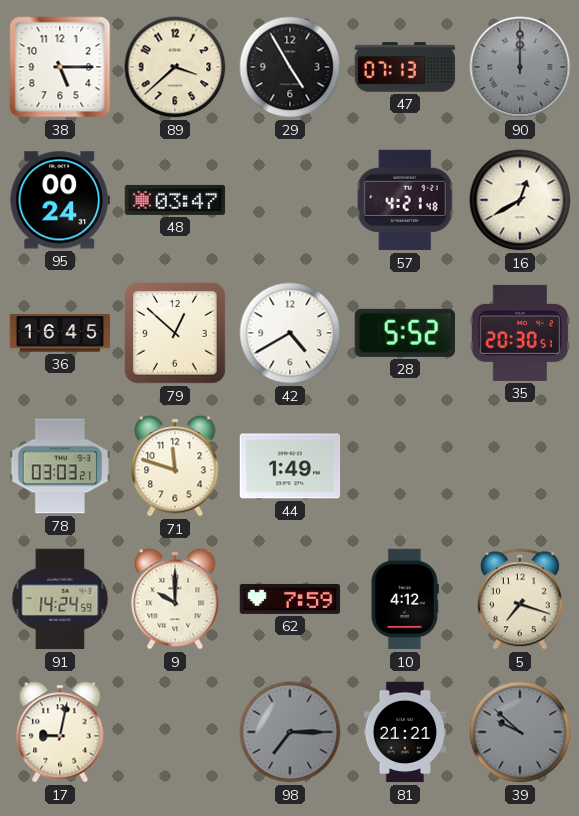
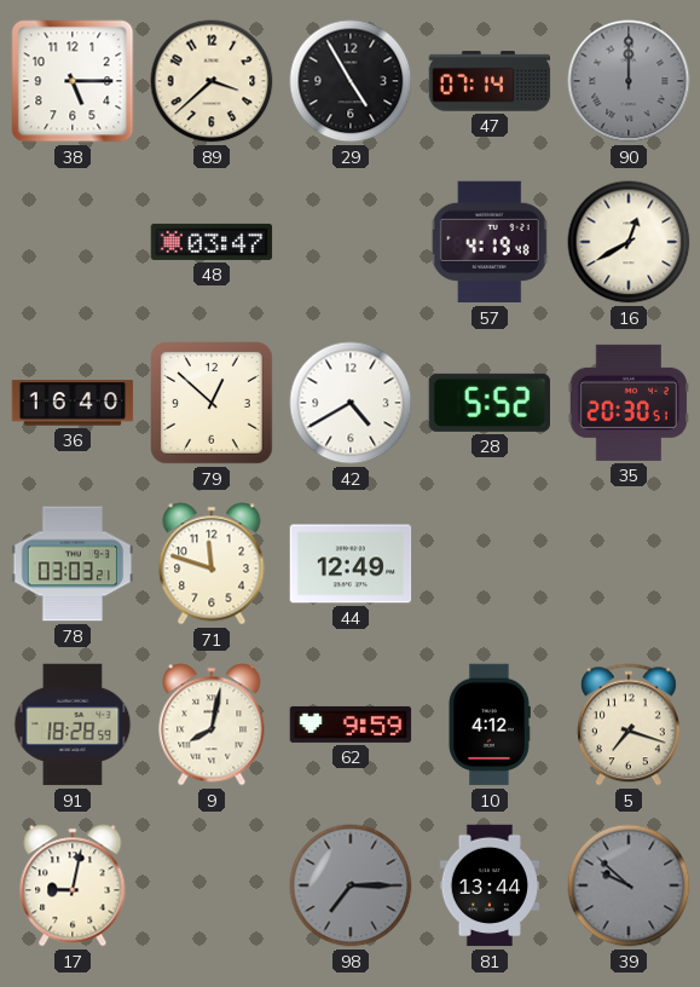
47: 07:13 -> 07:14
95: 00:24 -> none
57: 4:21 -> 4:19
36: 16:45 -> 16:40
44: 1:49 -> 12:49
91: 14:24 -> 18:28
9: 10:00 -> 8:02
62: 7:59 -> 9:59
81: 21:21 -> 13:44
